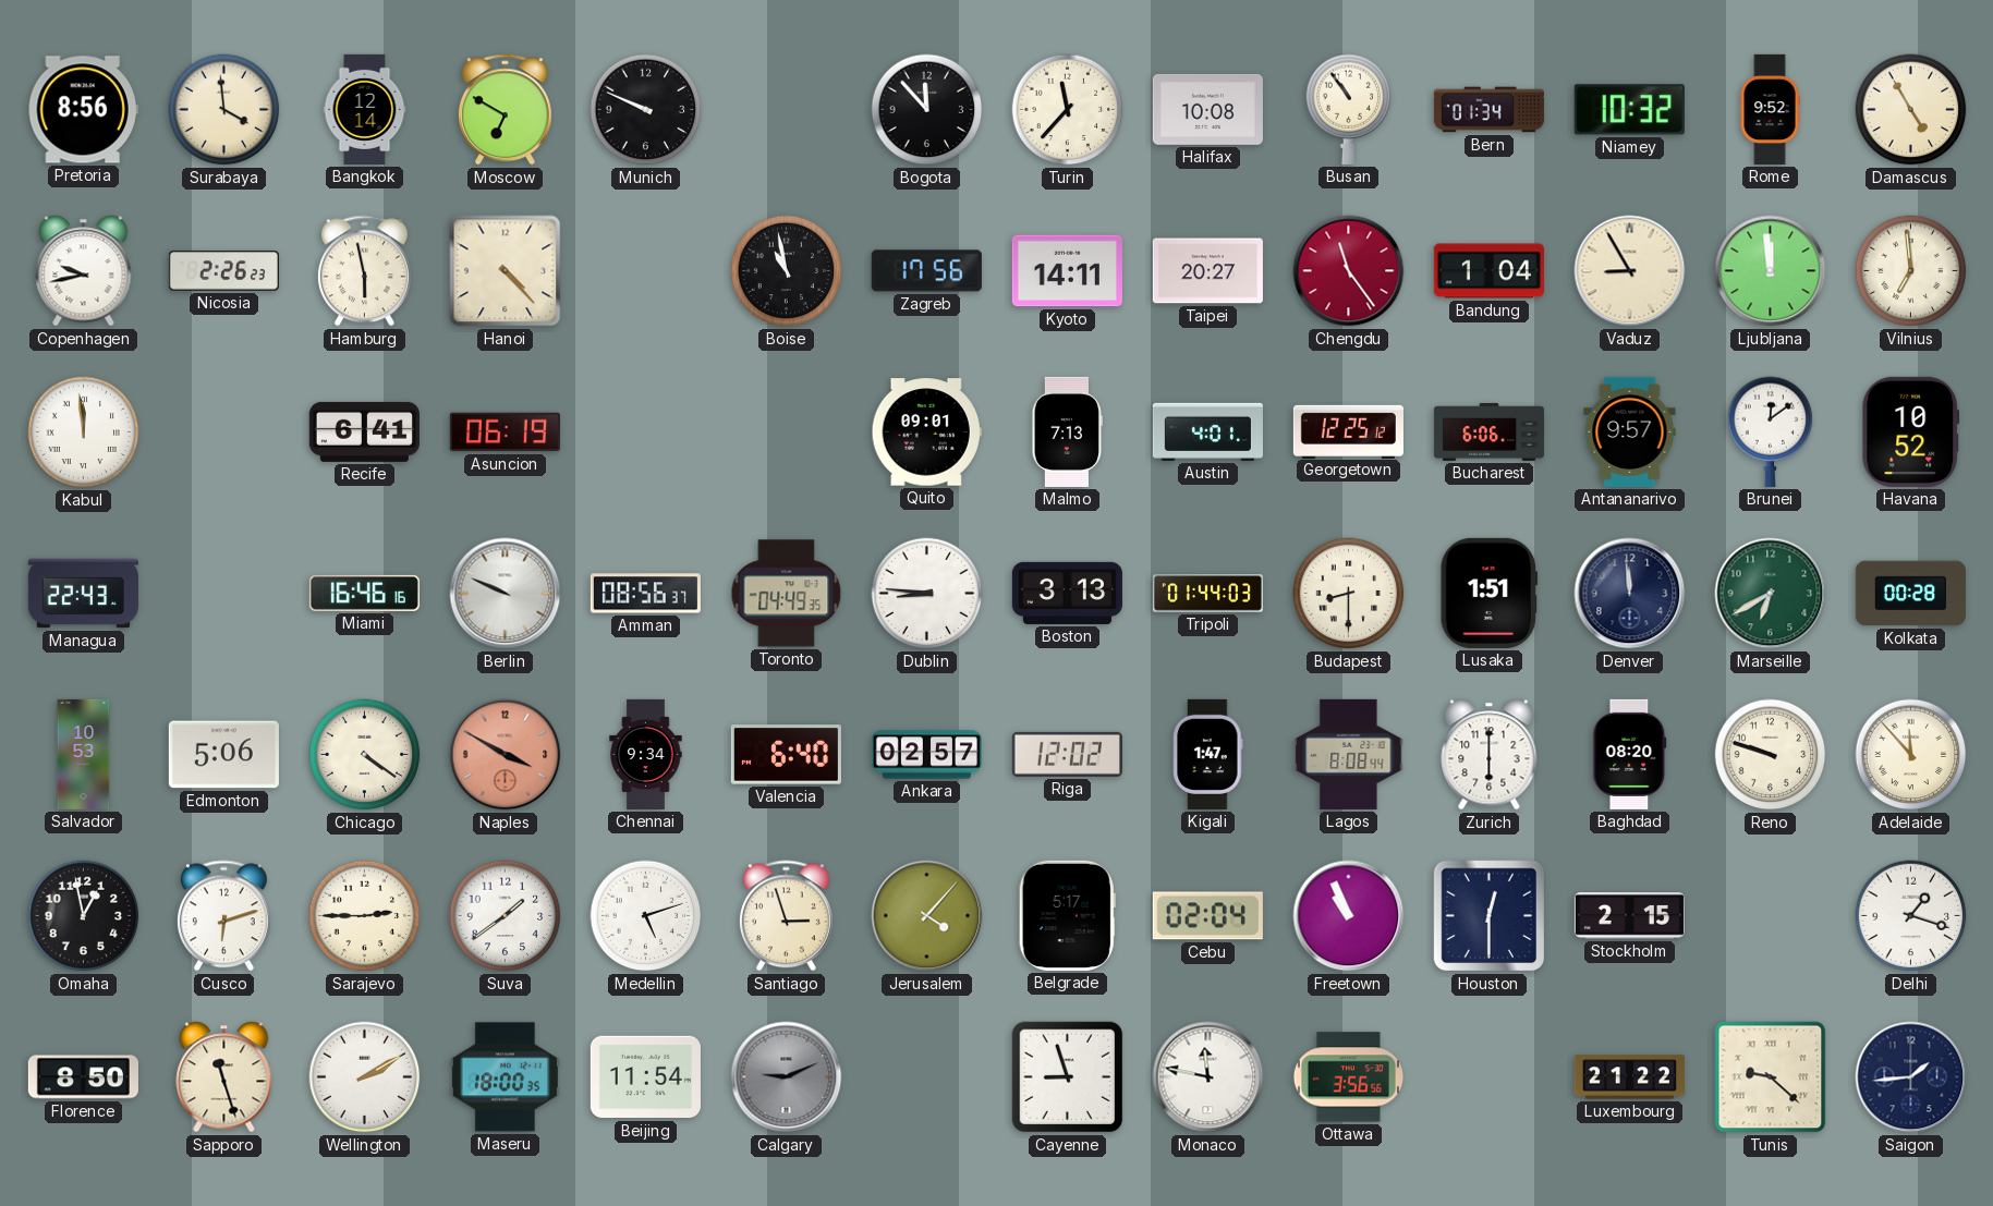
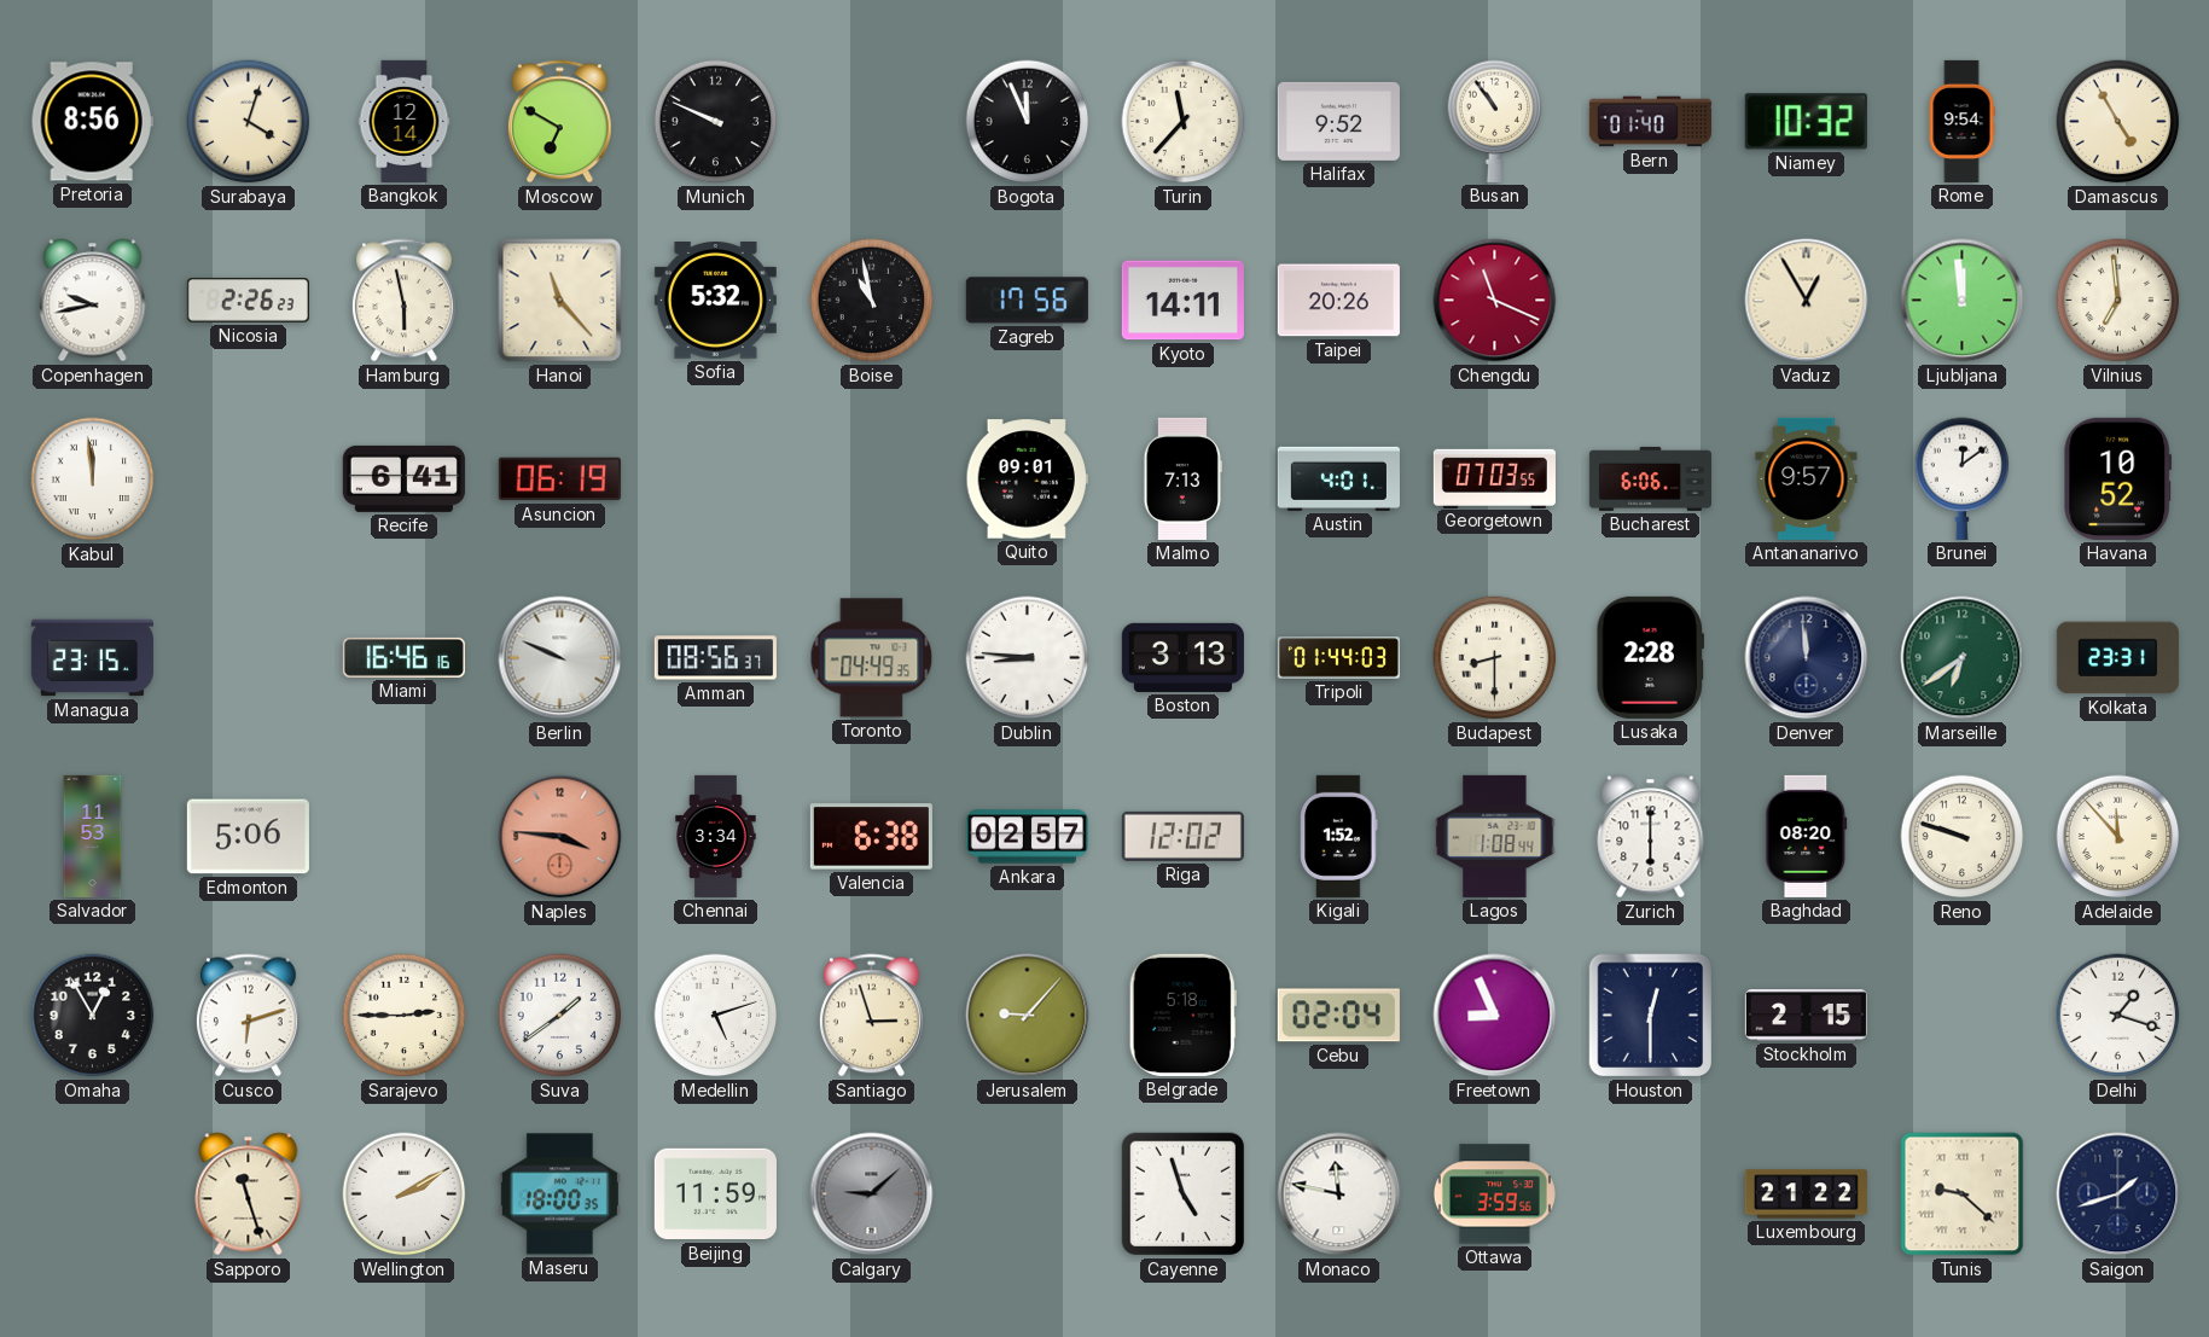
Surabaya: 3:59 -> 4:03
Bogota: 11:53 -> 11:56
Halifax: 10:08 -> 9:52
Bern: 01:34 -> 01:40
Rome: 9:52 -> 9:54
Hanoi: 4:23 -> 11:23
Sofia: none -> 5:32
Taipei: 20:27 -> 20:26
Chengdu: 11:24 -> 11:19
Bandung: 1:04 -> none
Vaduz: 8:55 -> 12:55
Georgetown: 12:25 -> 07:03
Managua: 22:43 -> 23:15
Lusaka: 1:51 -> 2:28
Marseille: 6:40 -> 6:39
Kolkata: 00:28 -> 23:31
Salvador: 10:53 -> 11:53
Chicago: 4:21 -> none
Naples: 3:50 -> 3:46
Chennai: 9:34 -> 3:34
Valencia: 6:40 -> 6:38
Kigali: 1:47 -> 1:52
Lagos: 8:08 -> 1:08
Omaha: 12:58 -> 12:55
Jerusalem: 4:07 -> 9:07
Belgrade: 5:17 -> 5:18
Freetown: 10:56 -> 8:56
Florence: 8:50 -> none
Beijing: 11:54 -> 11:59
Calgary: 9:11 -> 9:08
Cayenne: 8:57 -> 4:57
Ottawa: 3:56 -> 3:59
Saigon: 1:44 -> 1:42
